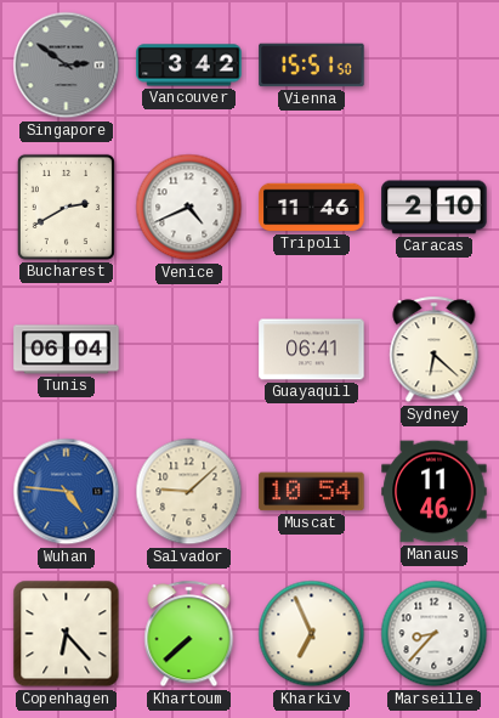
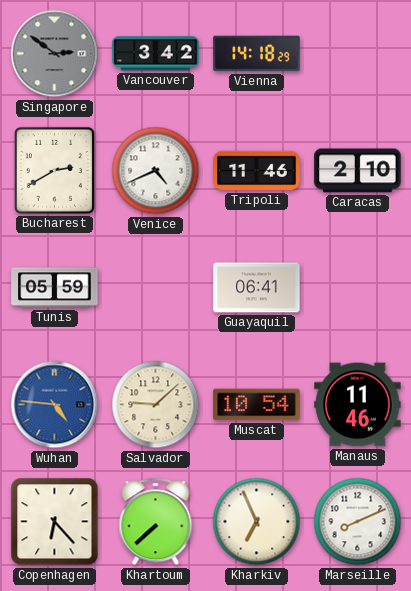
Vienna: 15:51 -> 14:18
Tunis: 06:04 -> 05:59
Sydney: 6:22 -> none
Marseille: 8:37 -> 8:11
